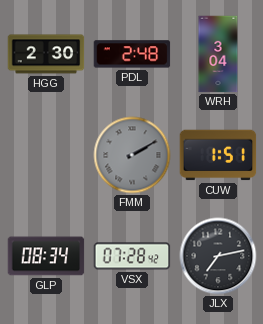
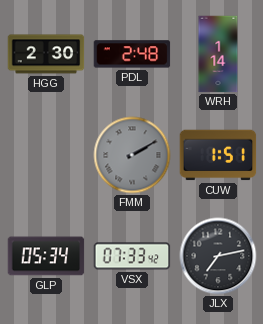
WRH: 3:04 -> 1:14
GLP: 08:34 -> 05:34
VSX: 07:28 -> 07:33
